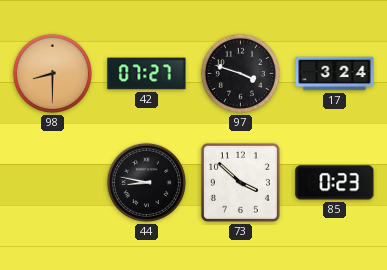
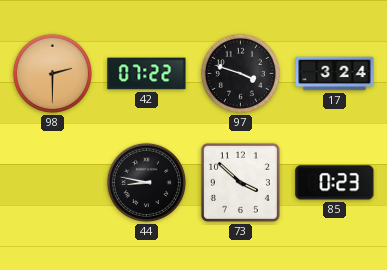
98: 8:30 -> 2:30
42: 07:27 -> 07:22
